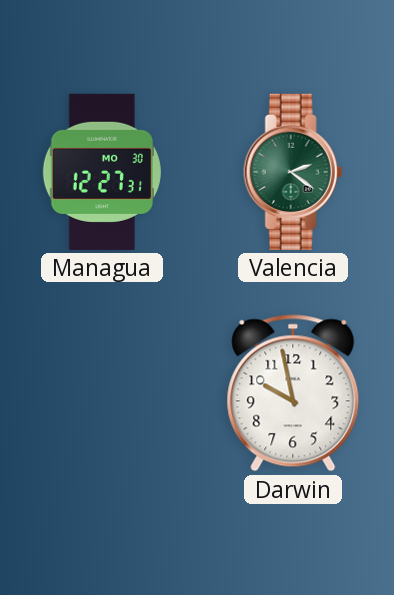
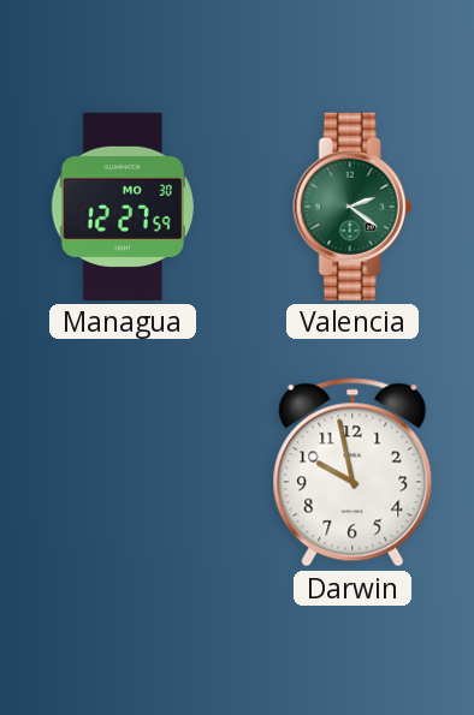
Managua: 12:27:31 -> 12:27:59
